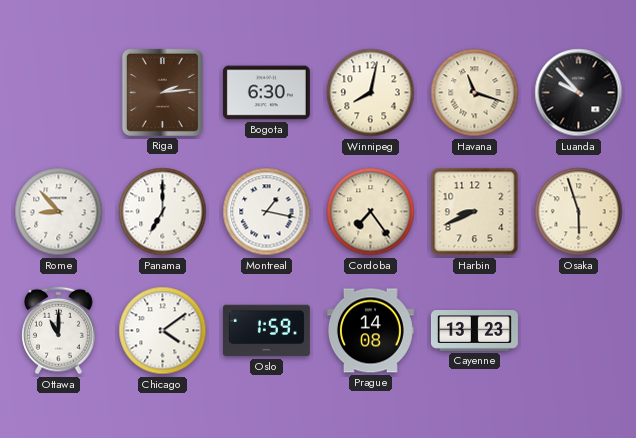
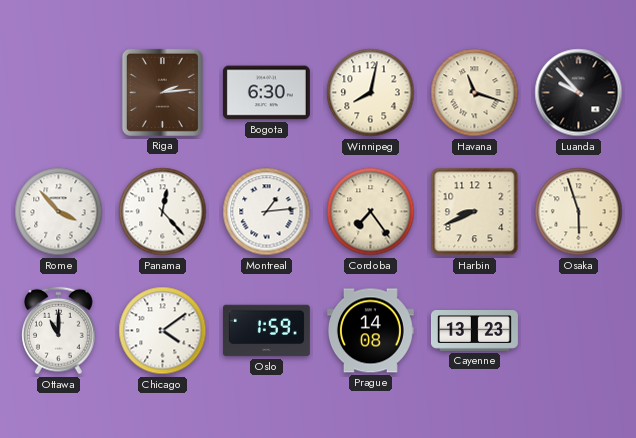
Rome: 8:53 -> 3:53
Panama: 7:00 -> 12:23
Montreal: 1:17 -> 1:14
